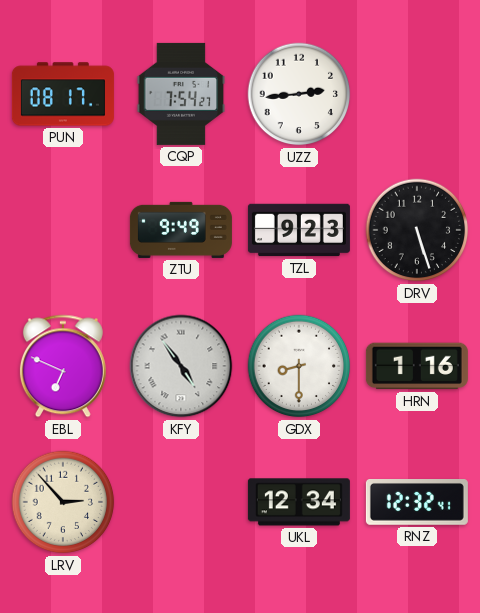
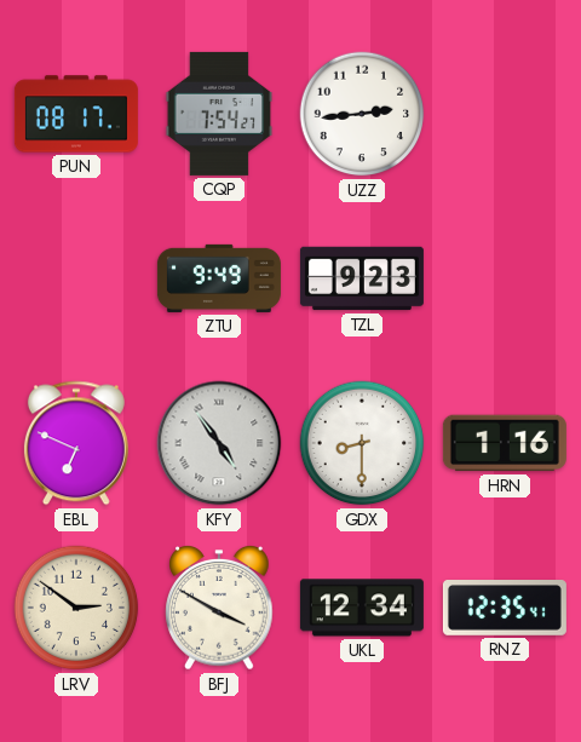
DRV: 5:27 -> none
LRV: 2:53 -> 2:51
BFJ: none -> 3:50
RNZ: 12:32 -> 12:35
